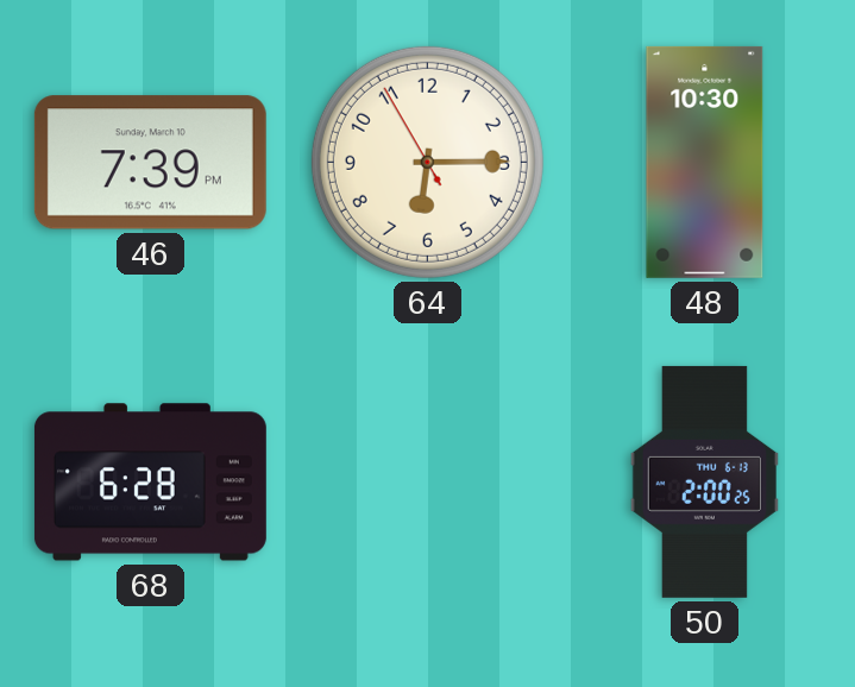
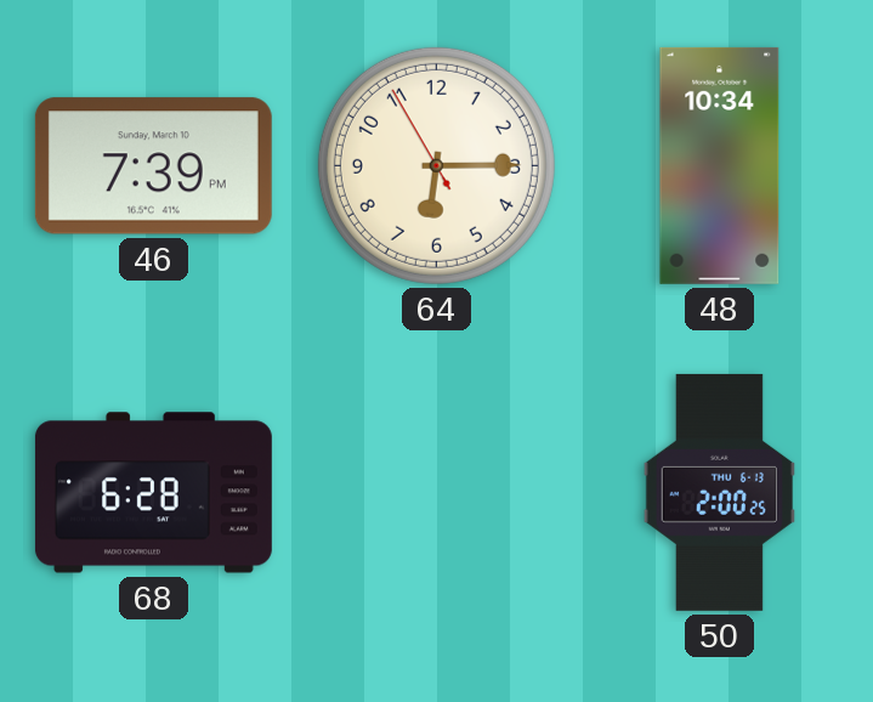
48: 10:30 -> 10:34
